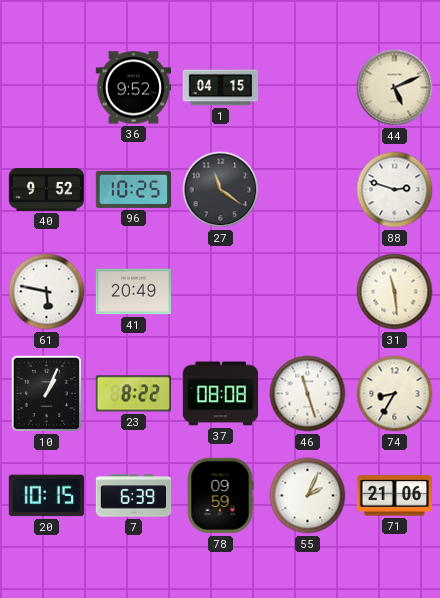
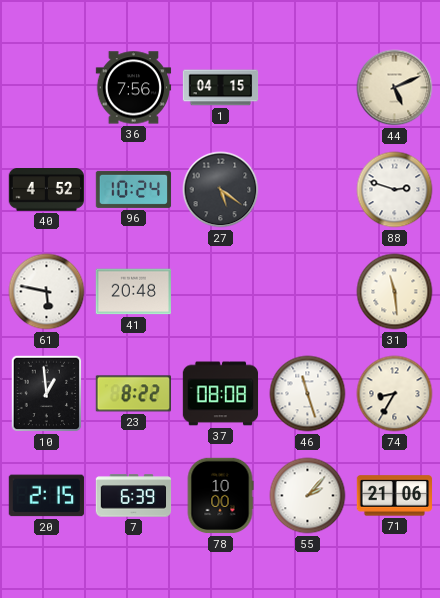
36: 9:52 -> 7:56
40: 9:52 -> 4:52
96: 10:25 -> 10:24
27: 11:21 -> 5:21
41: 20:49 -> 20:48
10: 1:04 -> 12:59
20: 10:15 -> 2:15
78: 09:59 -> 10:00
55: 2:04 -> 2:07
